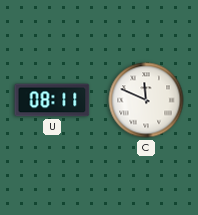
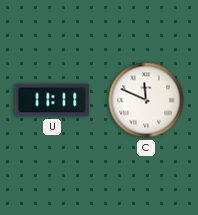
U: 08:11 -> 11:11
